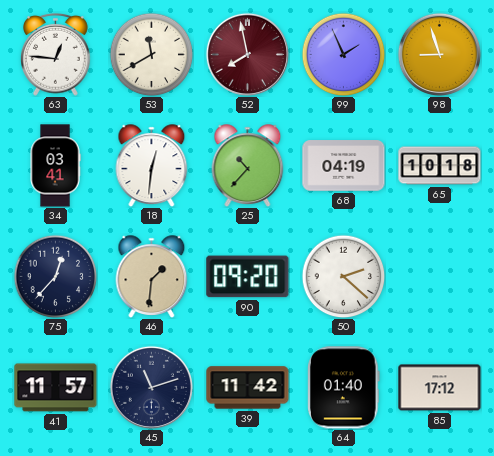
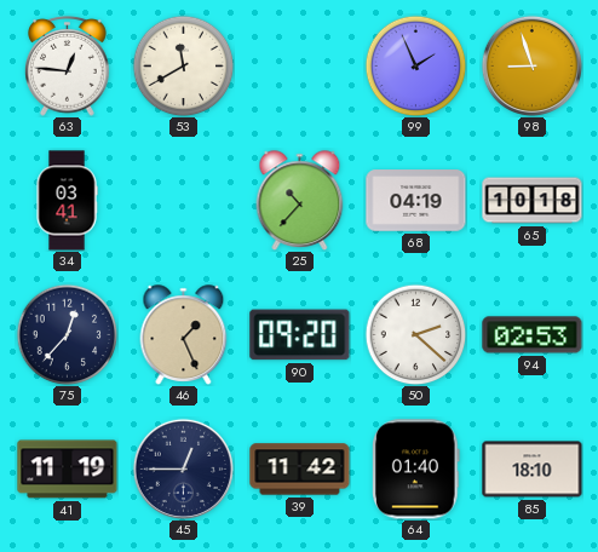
52: 7:58 -> none
18: 12:31 -> none
46: 1:31 -> 1:26
94: none -> 02:53
41: 11:57 -> 11:19
45: 11:12 -> 12:45
85: 17:12 -> 18:10
